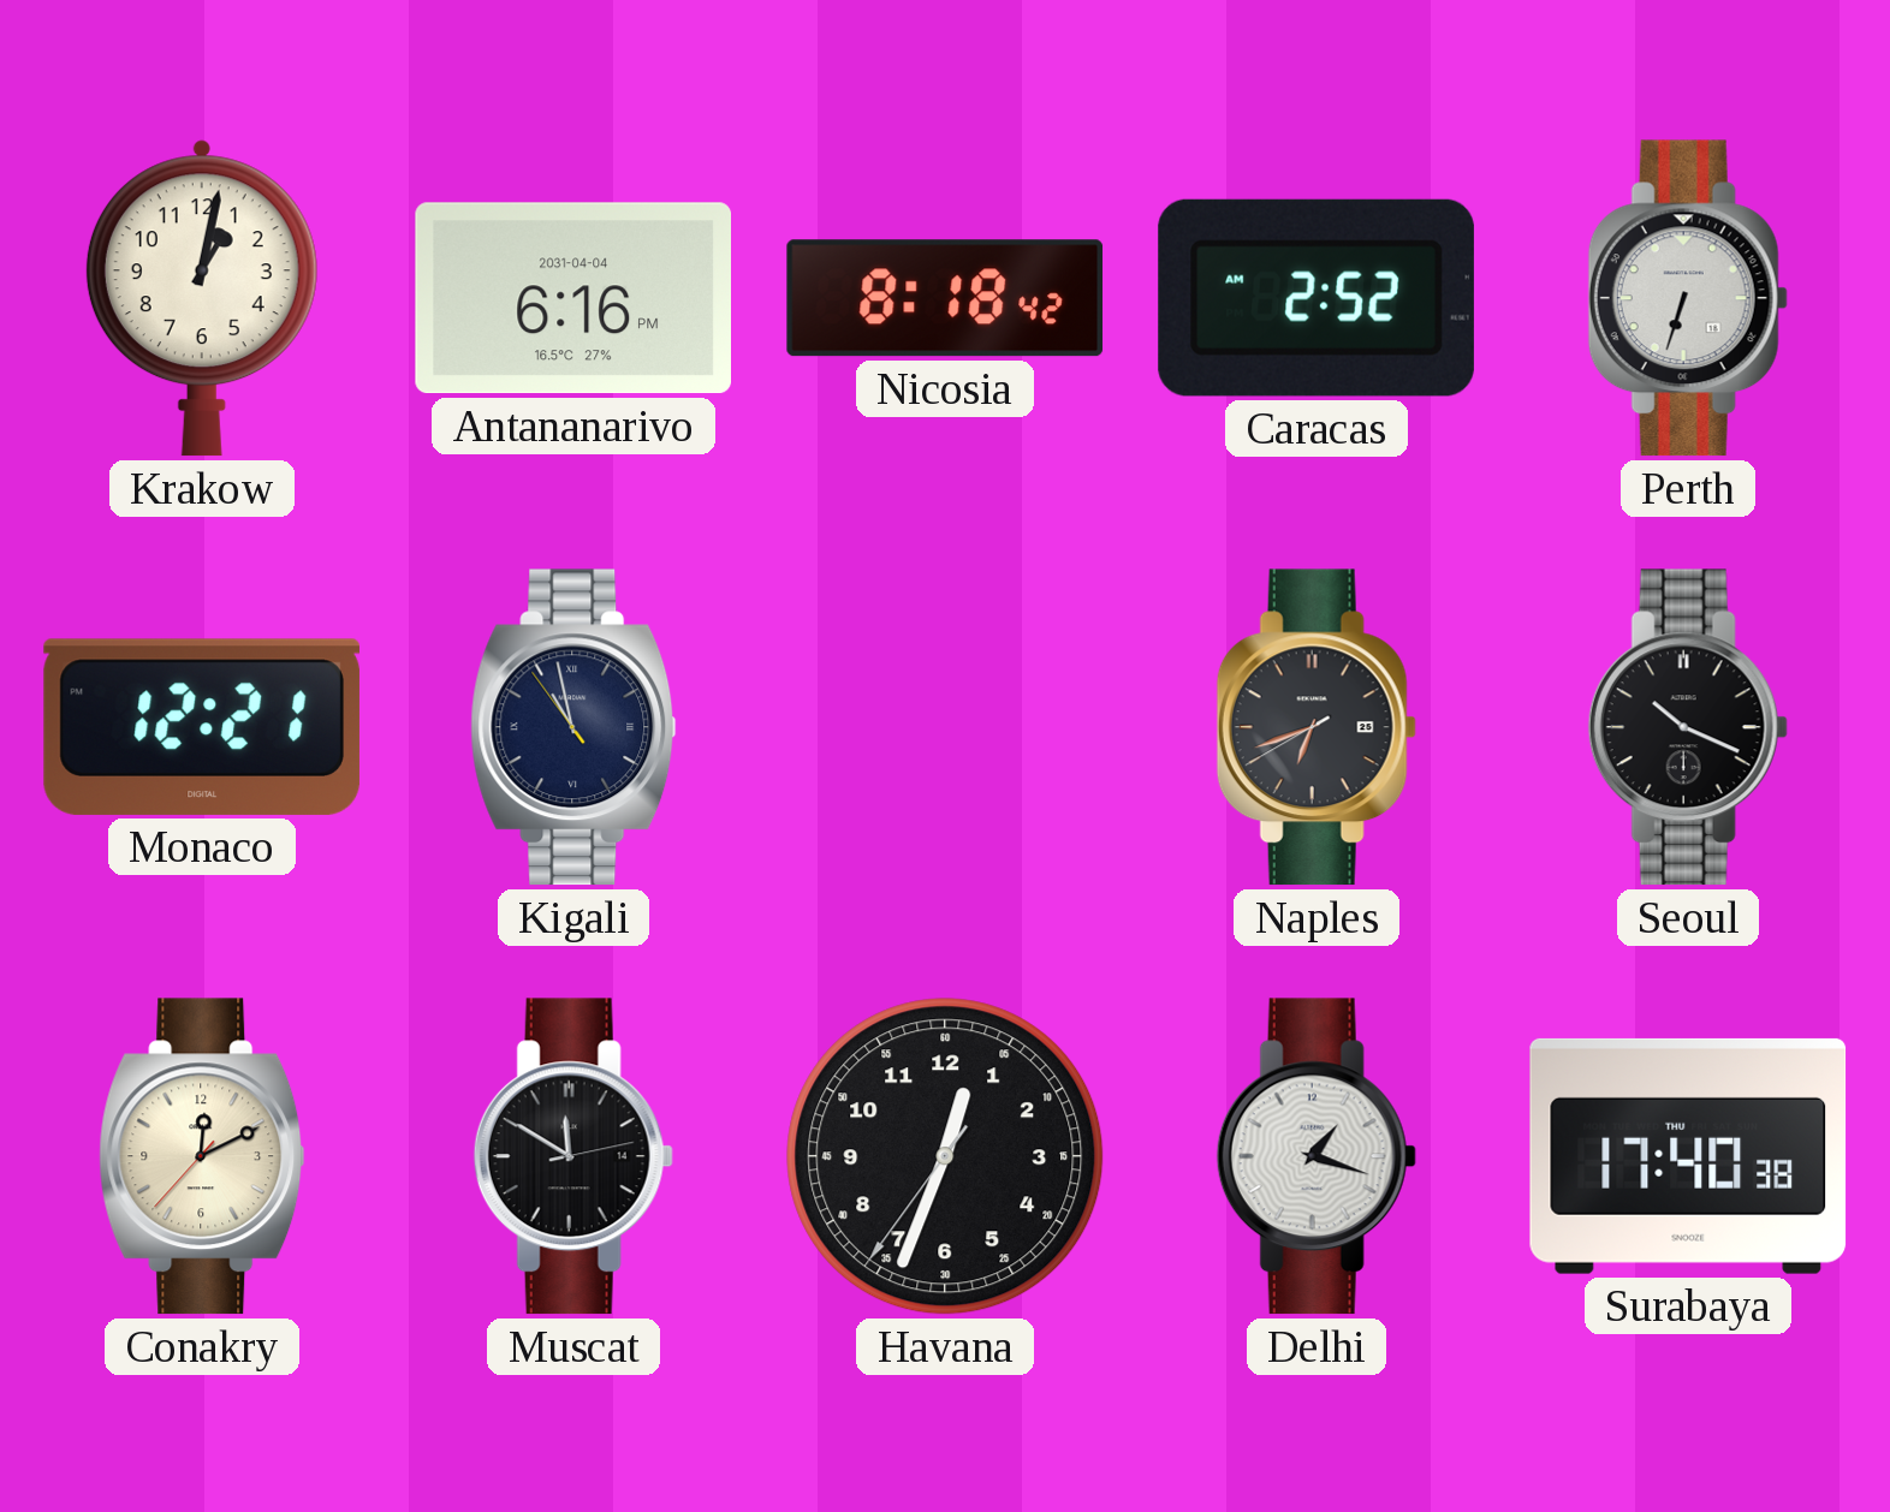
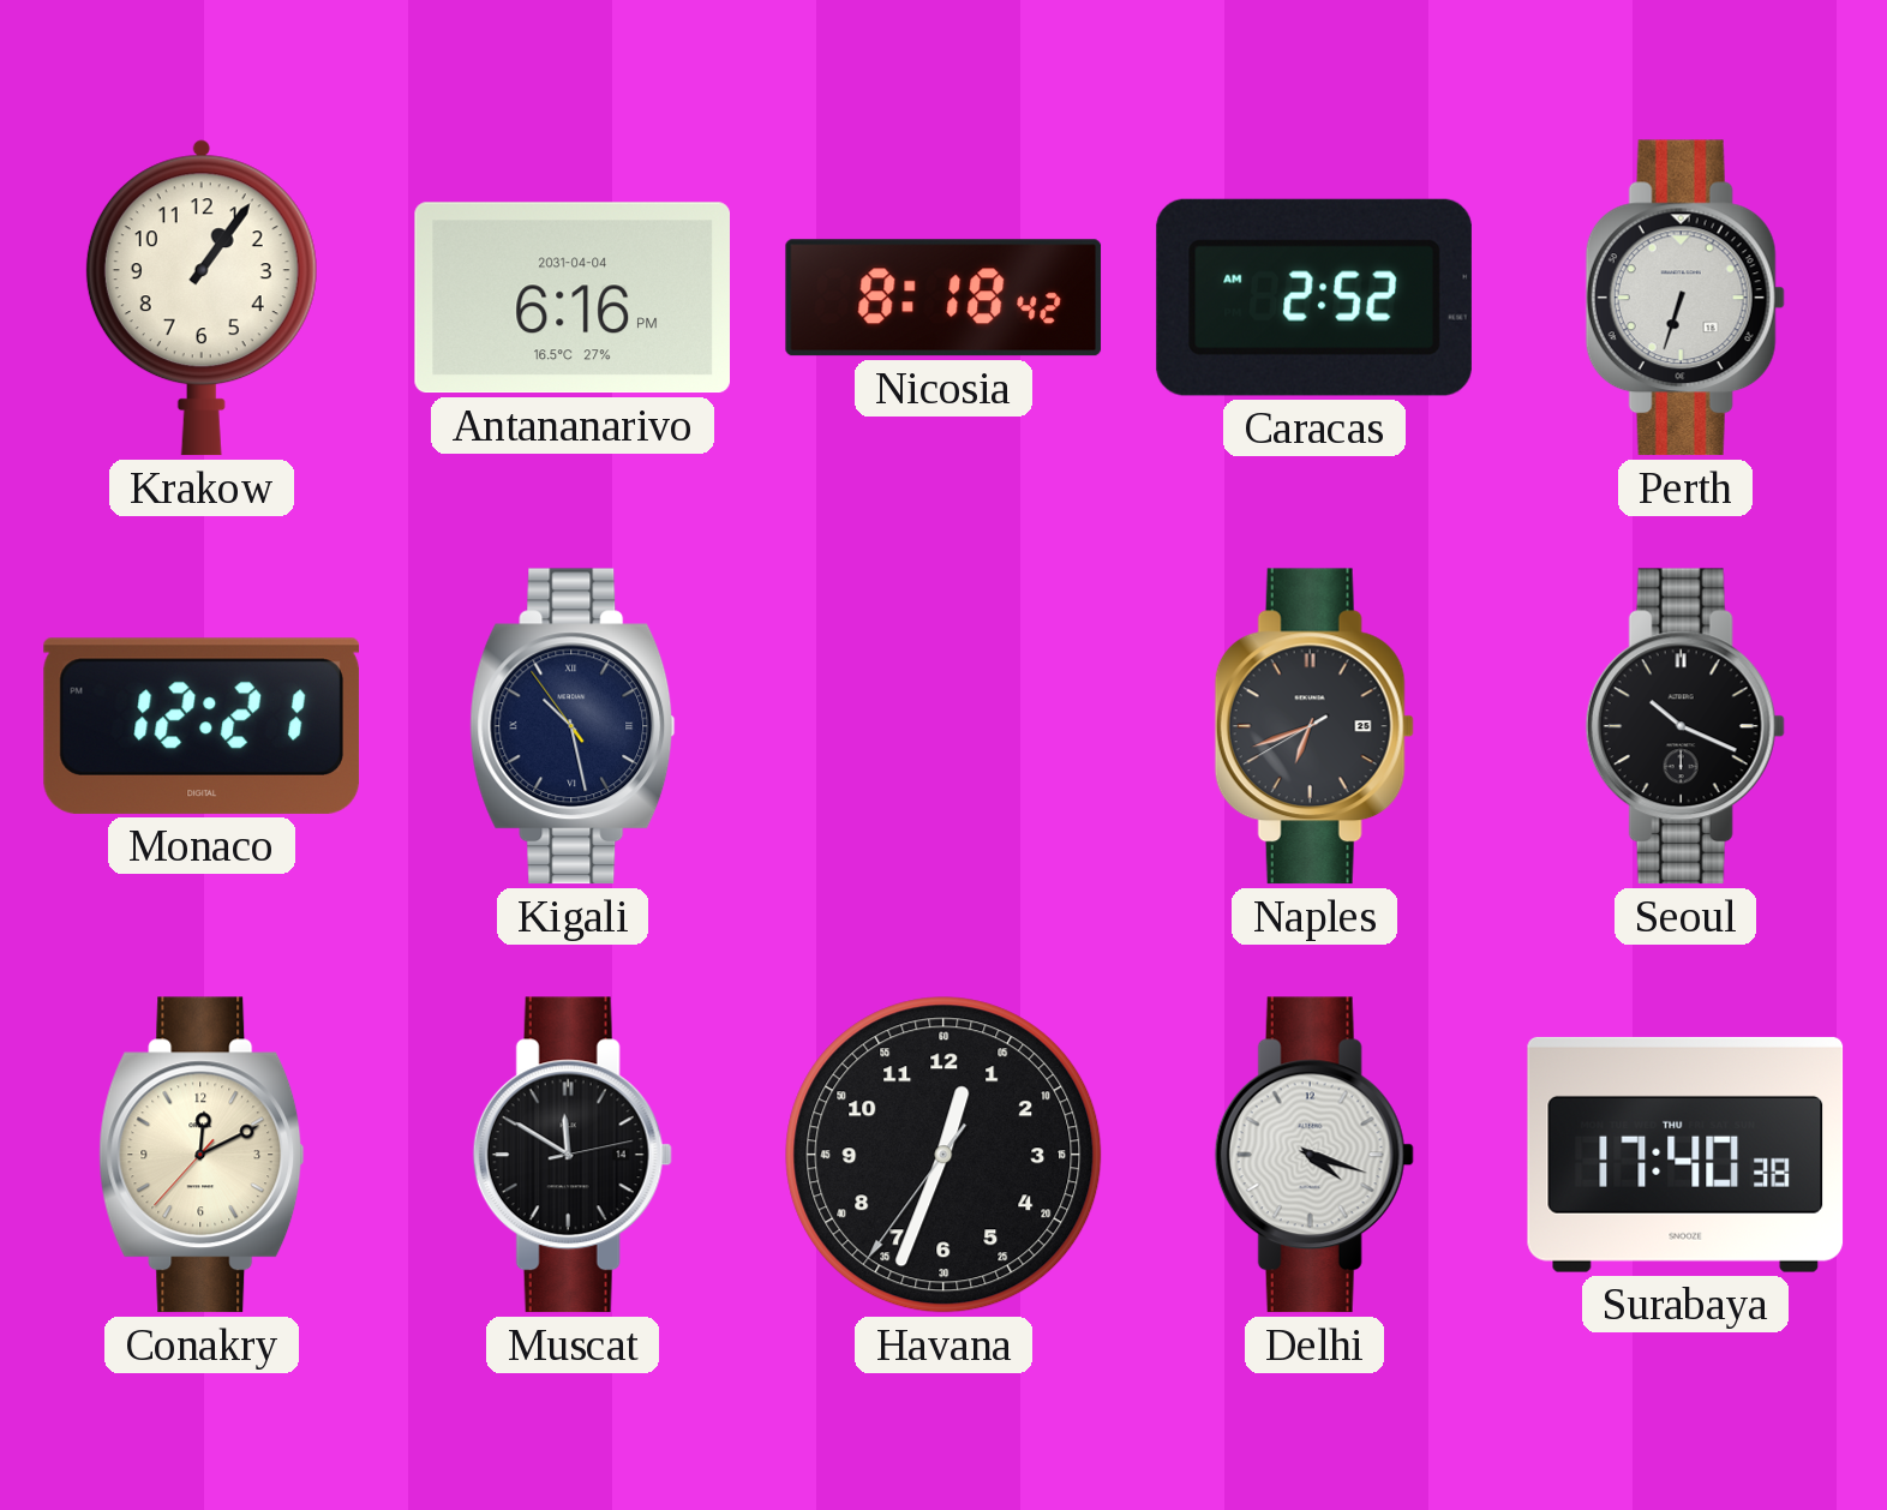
Krakow: 1:02 -> 1:06
Kigali: 10:57 -> 10:27
Delhi: 1:18 -> 4:18
